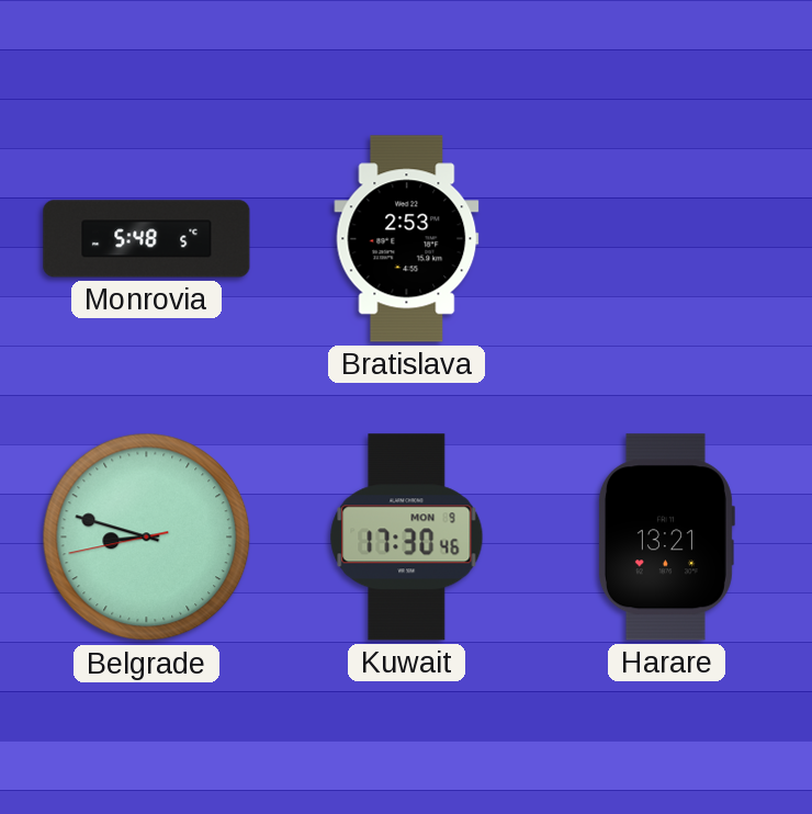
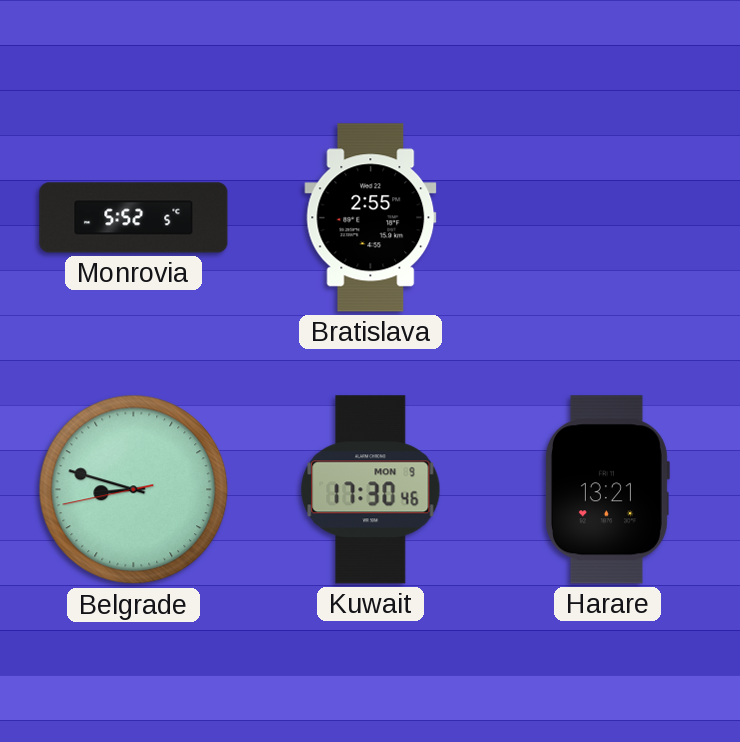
Monrovia: 5:48 -> 5:52
Bratislava: 2:53 -> 2:55
